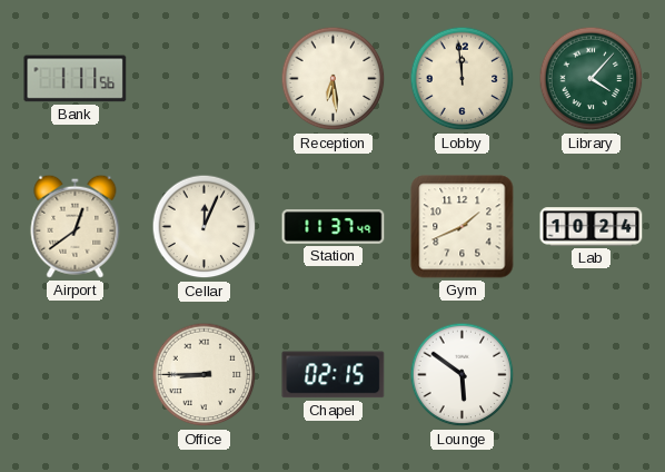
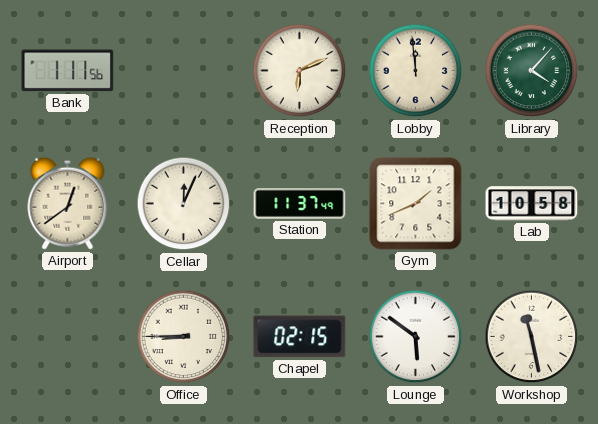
Reception: 6:29 -> 6:11
Lab: 10:24 -> 10:58
Workshop: none -> 11:28
